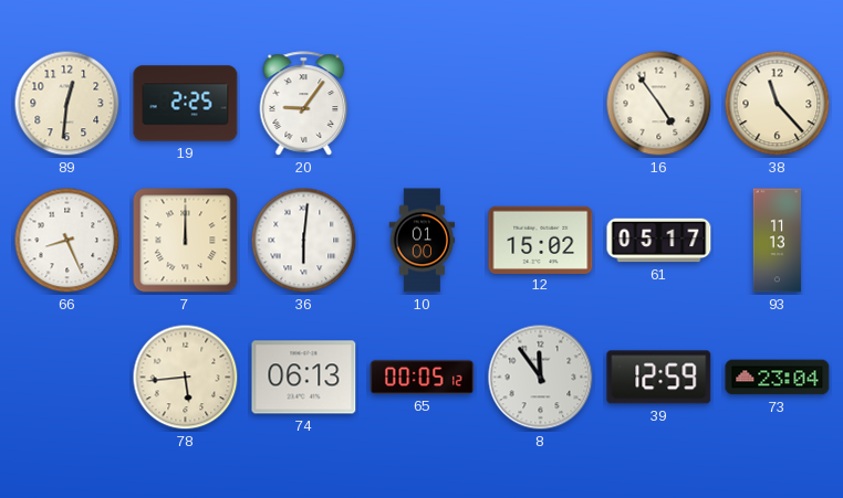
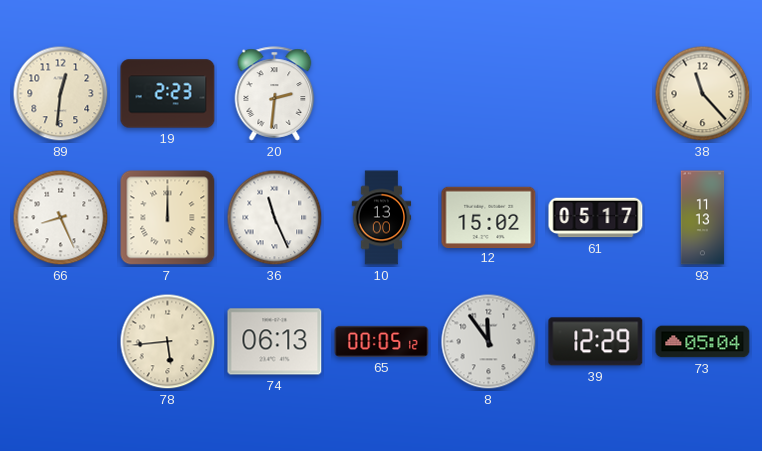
19: 2:25 -> 2:23
20: 9:06 -> 2:31
16: 4:54 -> none
36: 6:01 -> 11:26
10: 01:00 -> 13:00
39: 12:59 -> 12:29
73: 23:04 -> 05:04
